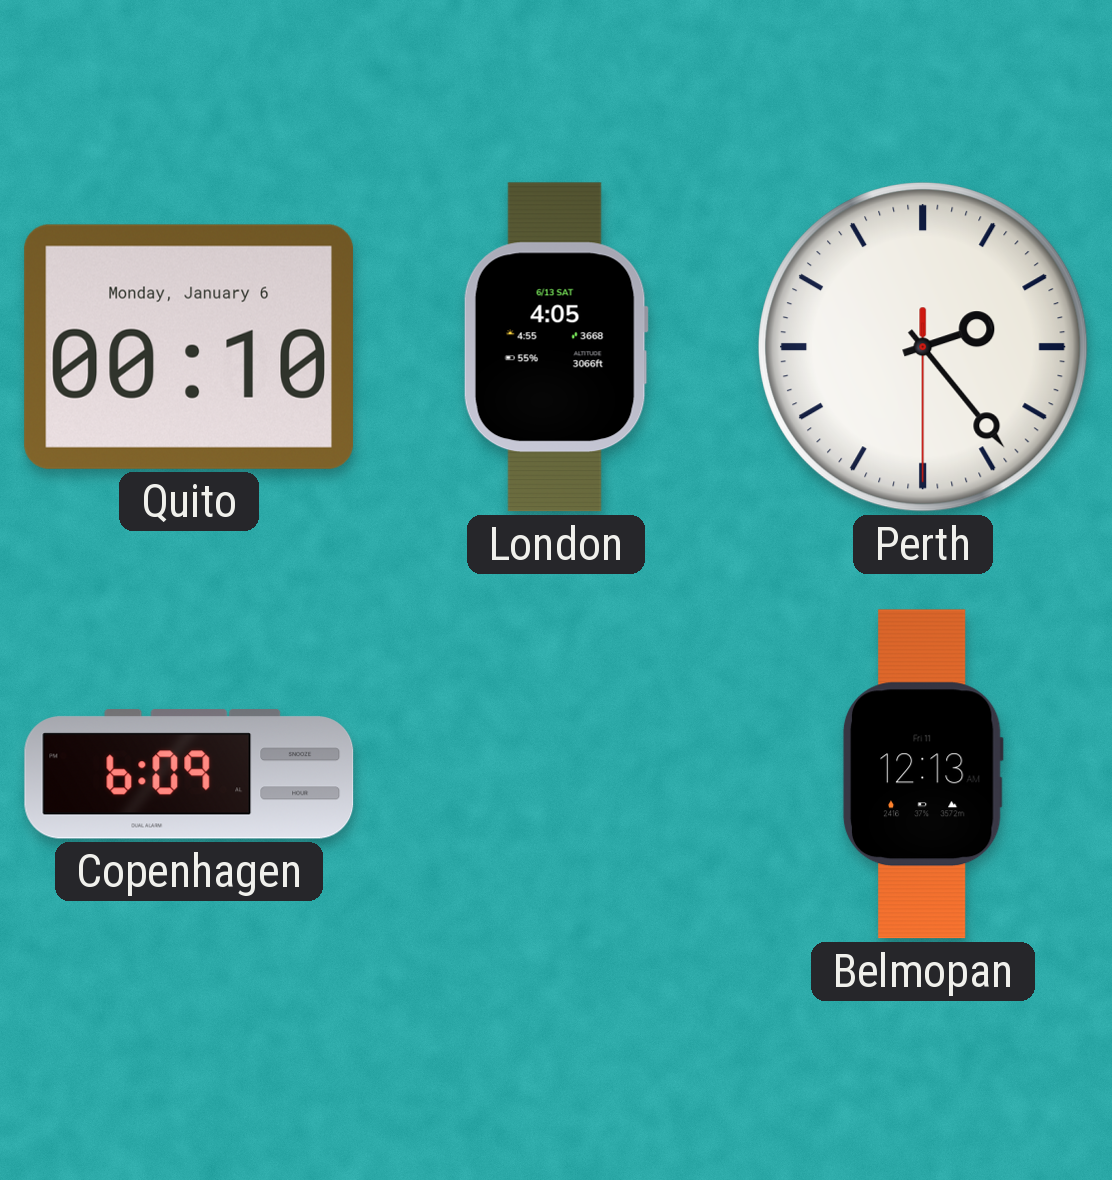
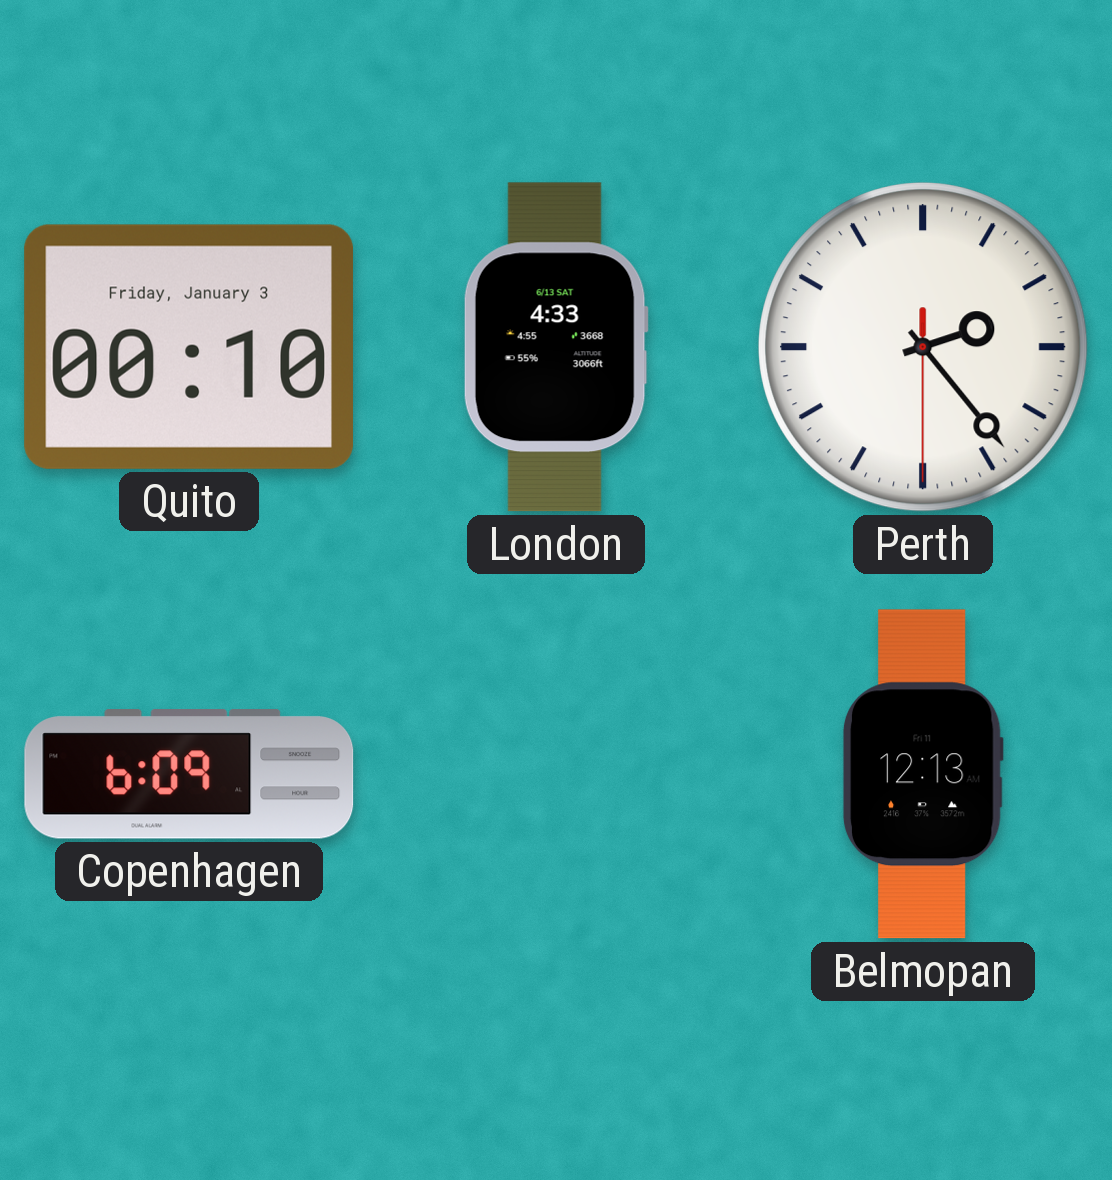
Quito date: Monday, January 6 -> Friday, January 3
London: 4:05 -> 4:33
